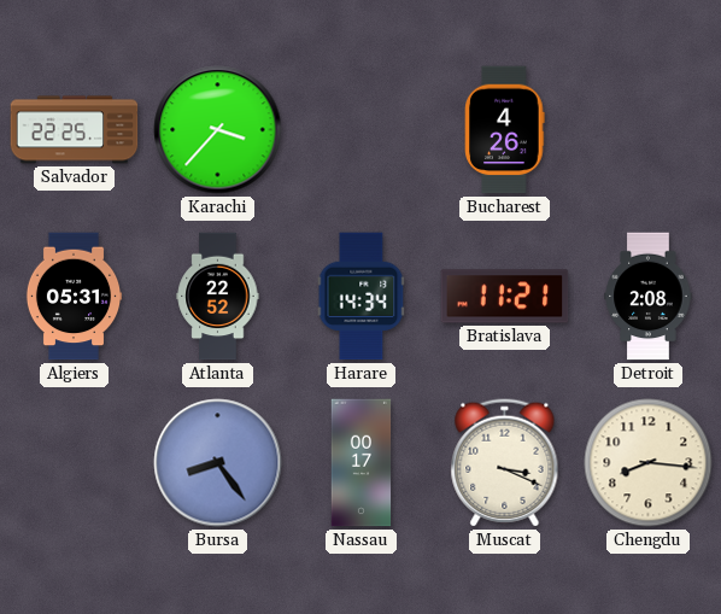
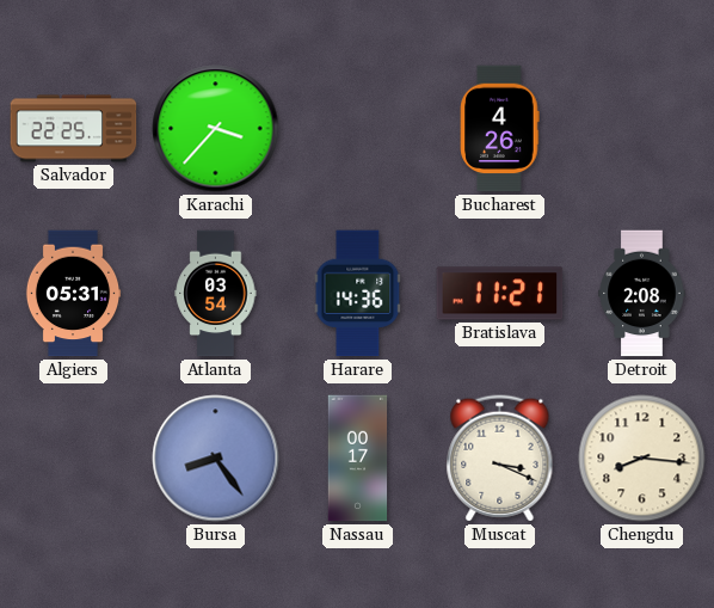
Atlanta: 22:52 -> 03:54
Harare: 14:34 -> 14:36
